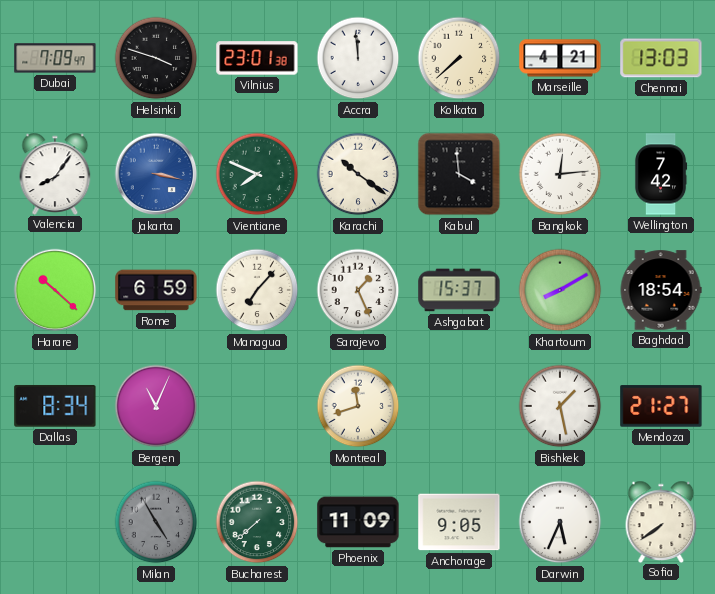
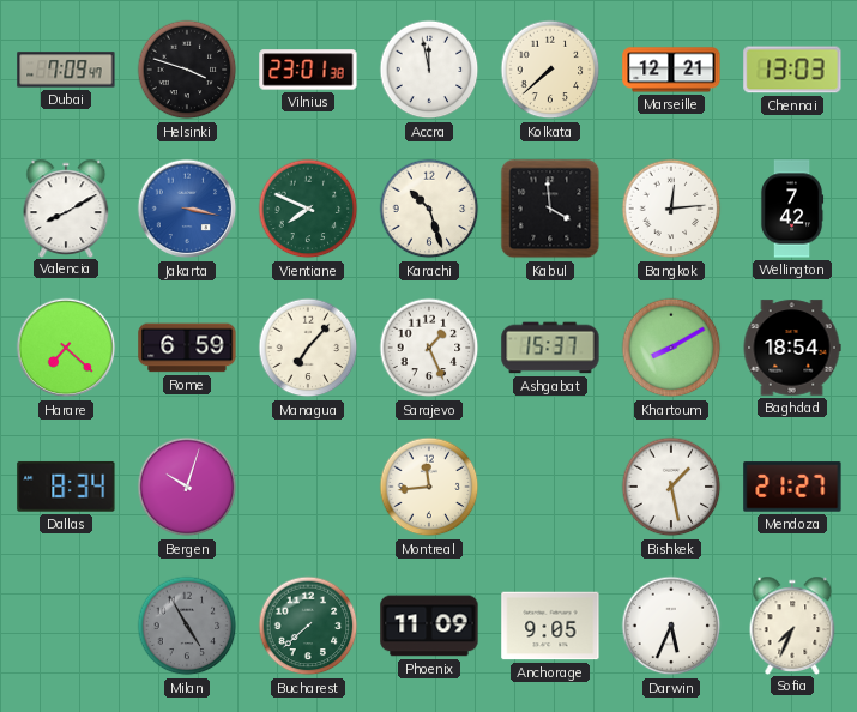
Accra: 11:59 -> 11:58
Marseille: 4:21 -> 12:21
Valencia: 8:06 -> 8:10
Karachi: 10:21 -> 10:27
Harare: 10:22 -> 7:22
Bergen: 11:04 -> 10:03
Montreal: 11:42 -> 11:44
Sofia: 7:39 -> 7:34
